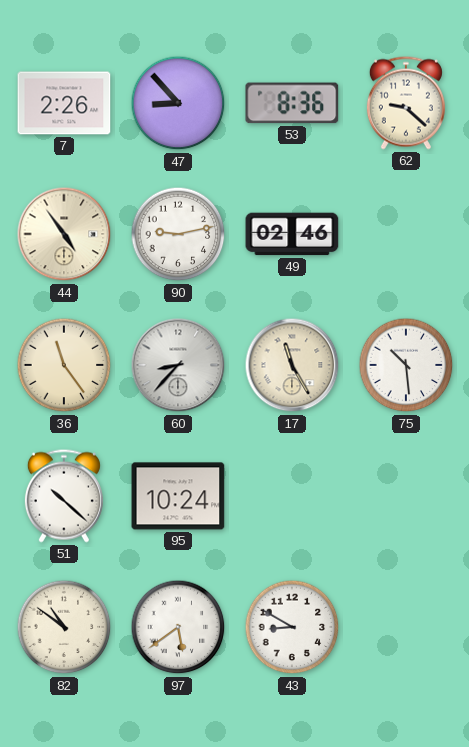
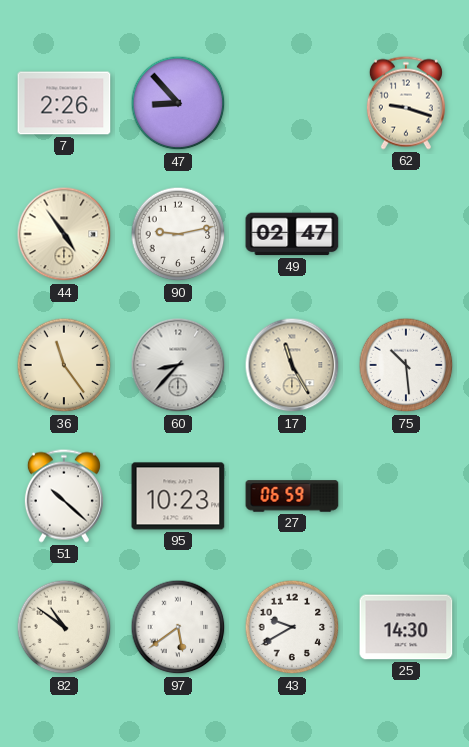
53: 8:36 -> none
62: 9:22 -> 9:18
49: 02:46 -> 02:47
95: 10:24 -> 10:23
27: none -> 06:59
43: 8:50 -> 9:40
25: none -> 14:30
